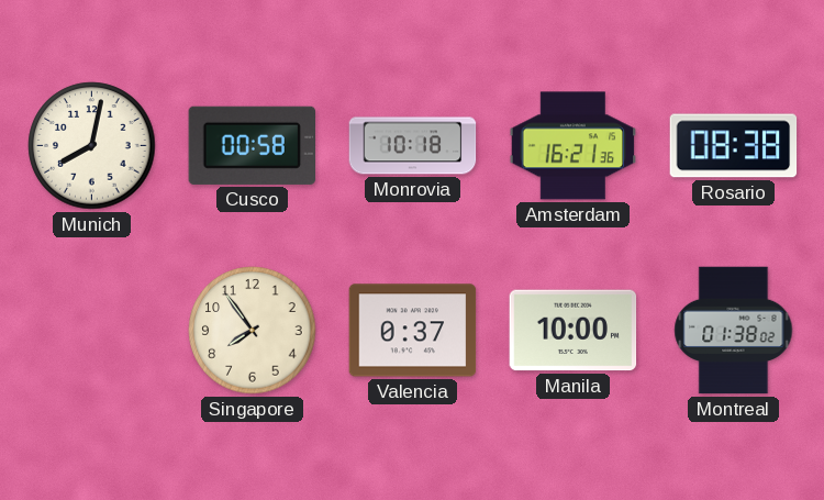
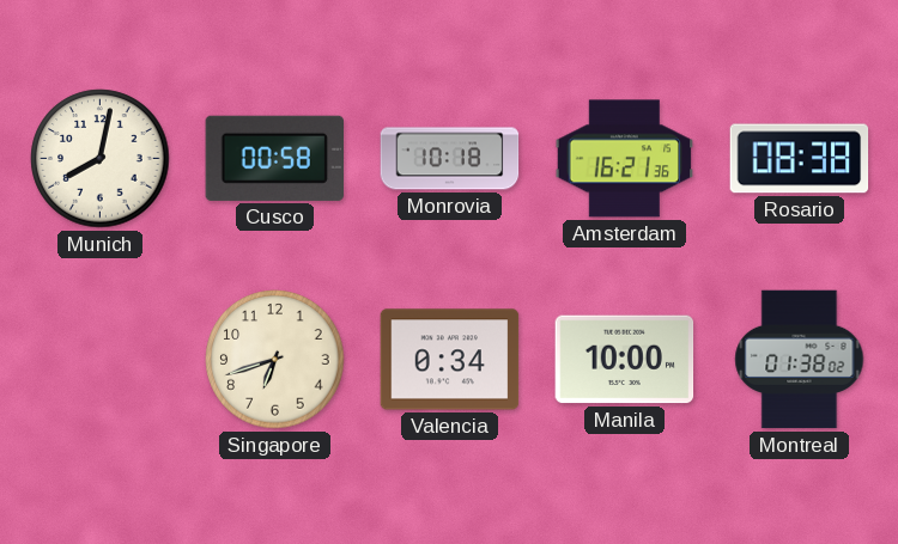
Singapore: 7:54 -> 6:42
Valencia: 0:37 -> 0:34
